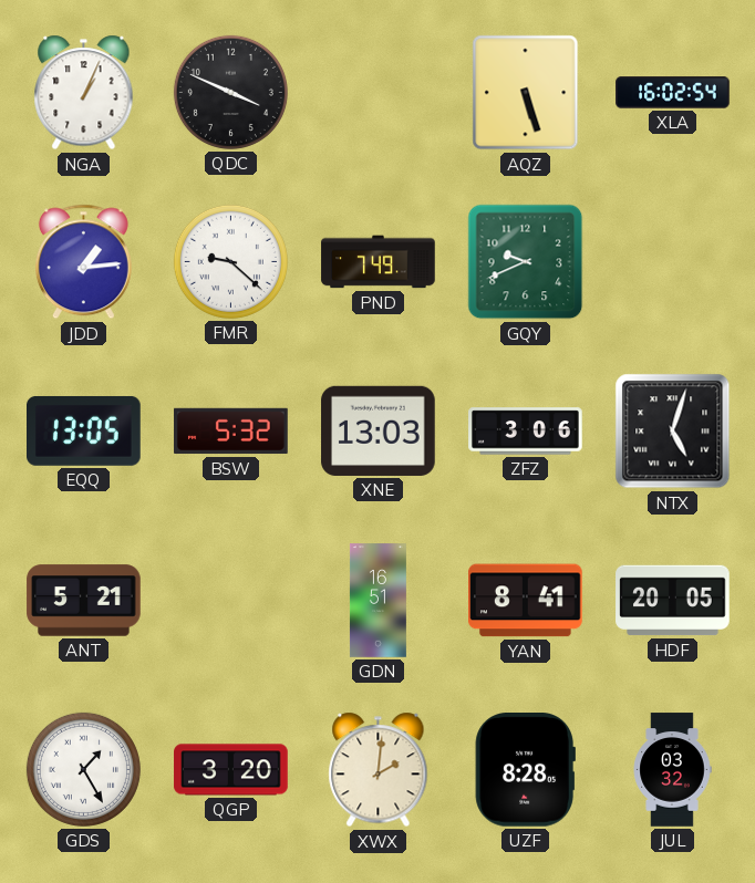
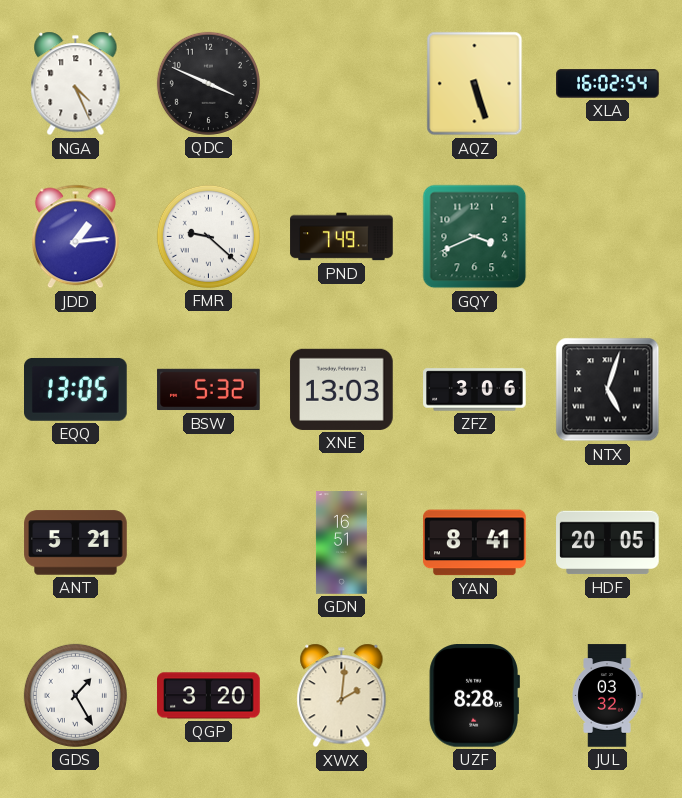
NGA: 1:04 -> 4:26
GQY: 9:41 -> 3:41
